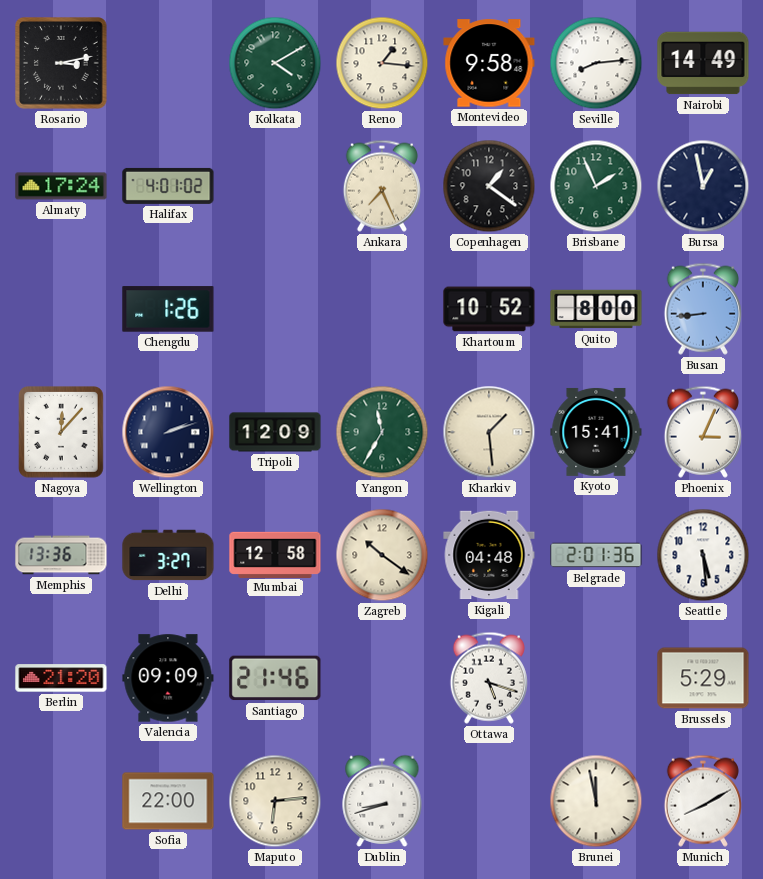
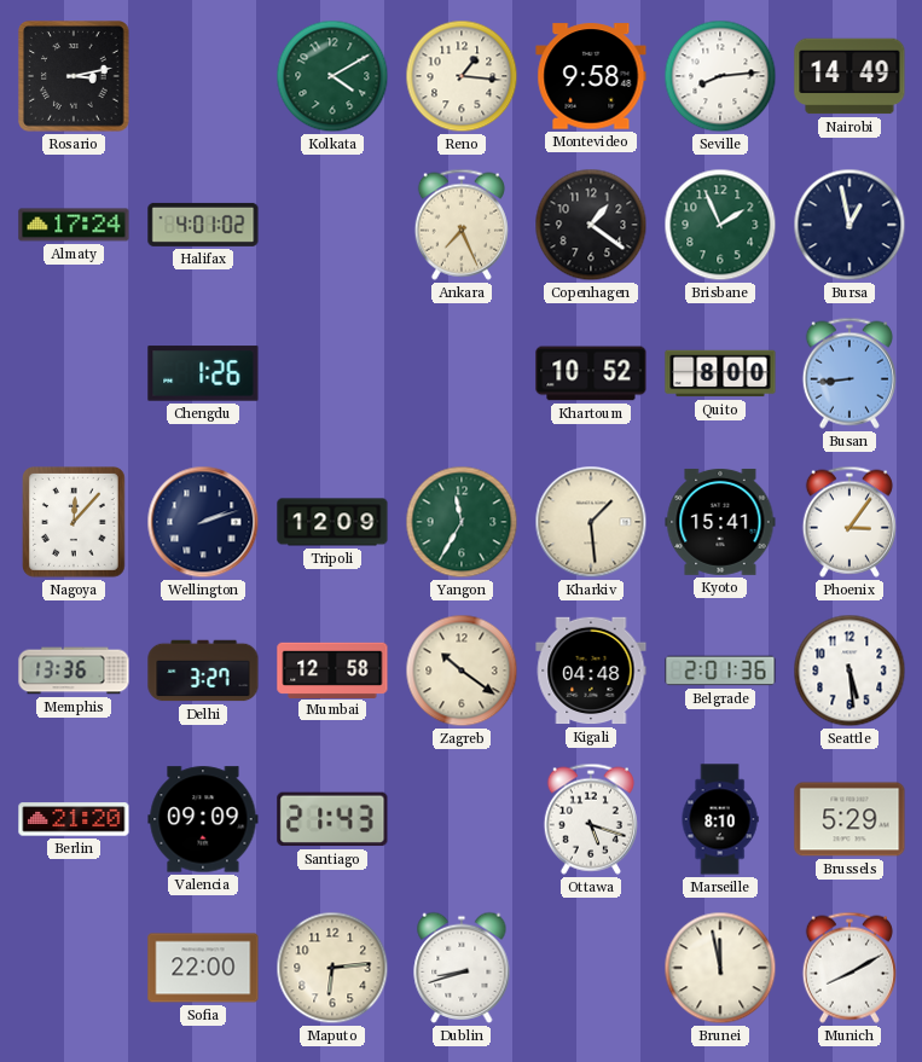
Phoenix: 3:04 -> 3:06
Santiago: 21:46 -> 21:43
Marseille: none -> 8:10
